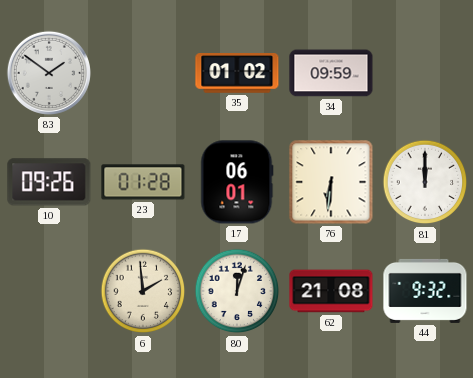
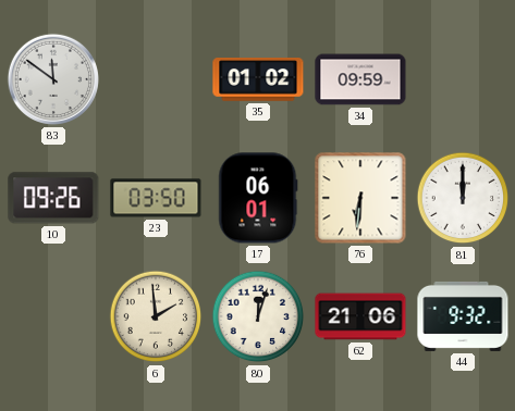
83: 1:51 -> 11:51
23: 01:28 -> 03:50
62: 21:08 -> 21:06
